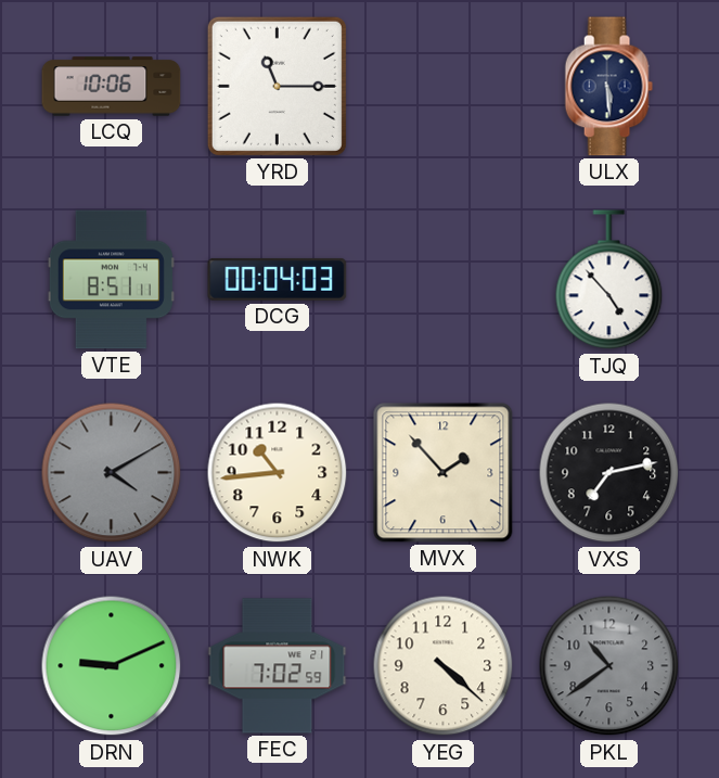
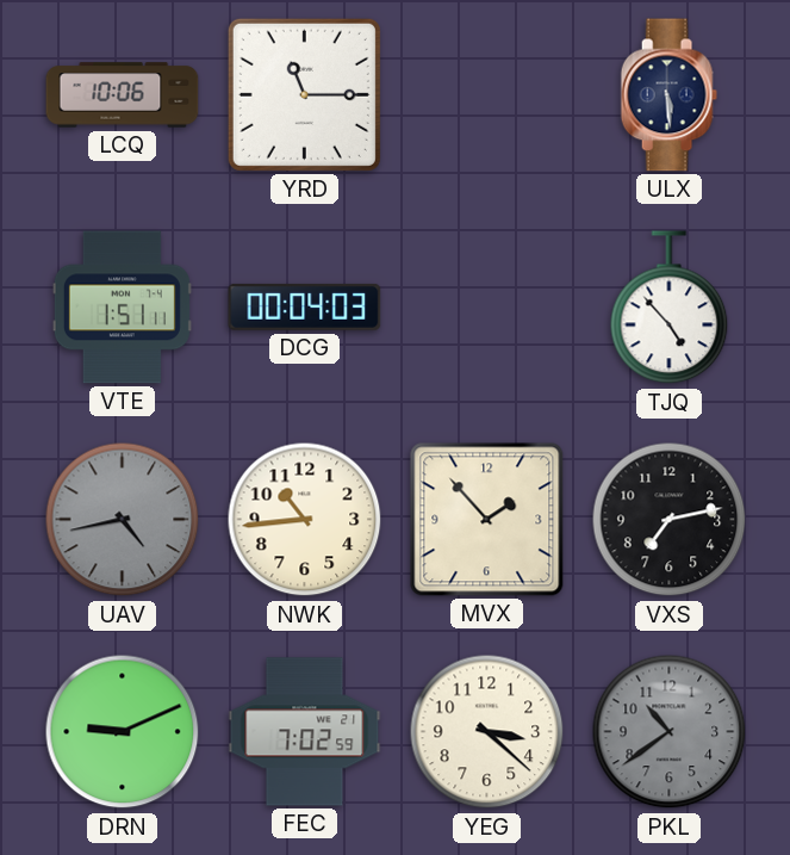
VTE: 8:51 -> 1:51
UAV: 4:10 -> 4:43
YEG: 4:22 -> 3:22
